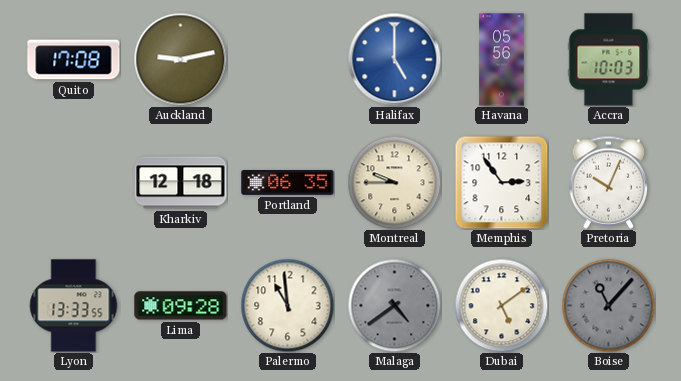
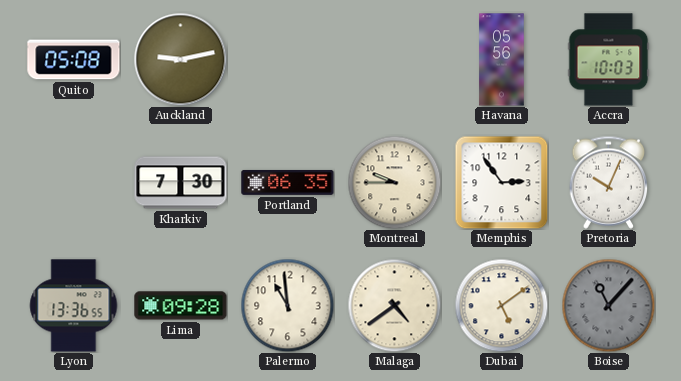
Quito: 17:08 -> 05:08
Halifax: 5:00 -> none
Kharkiv: 12:18 -> 7:30
Lyon: 13:33 -> 13:36
Malaga dial: grey -> cream
